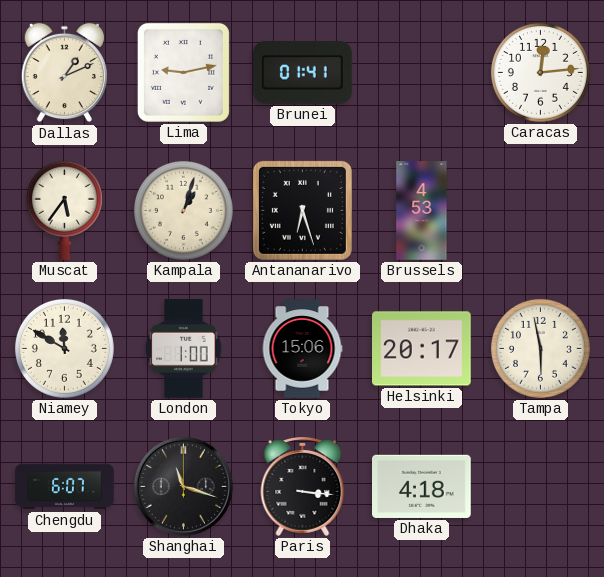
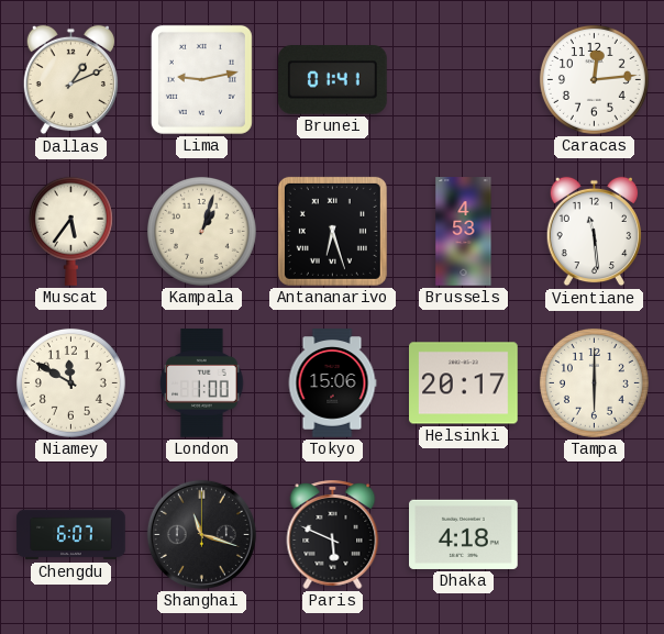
Vientiane: none -> 11:29
Tampa: 5:58 -> 6:00
Paris: 3:16 -> 5:49
